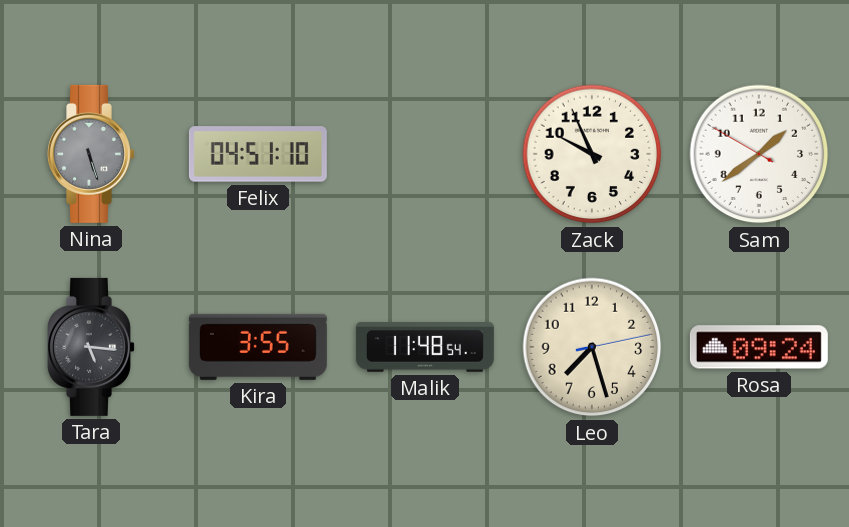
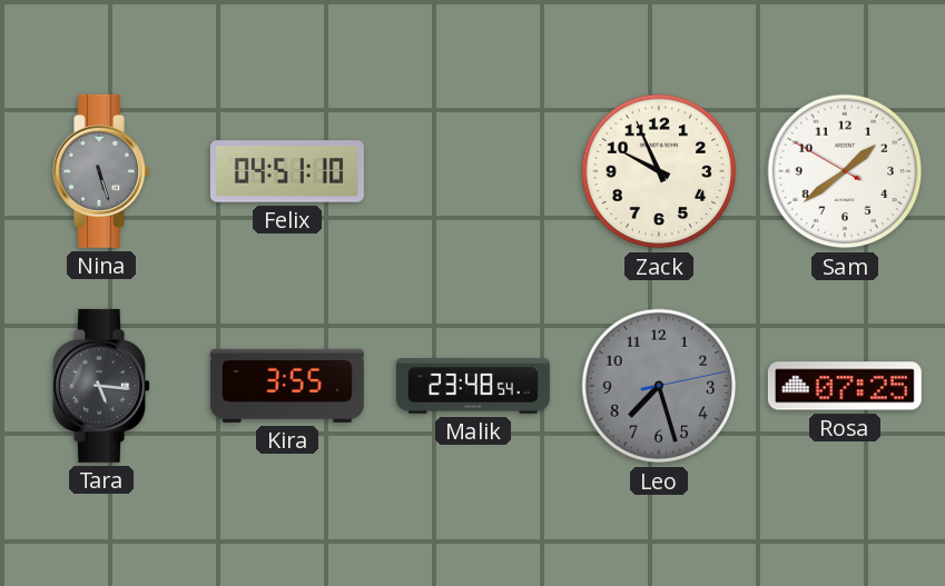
Malik: 11:48 -> 23:48
Leo dial: cream -> grey
Rosa: 09:24 -> 07:25
